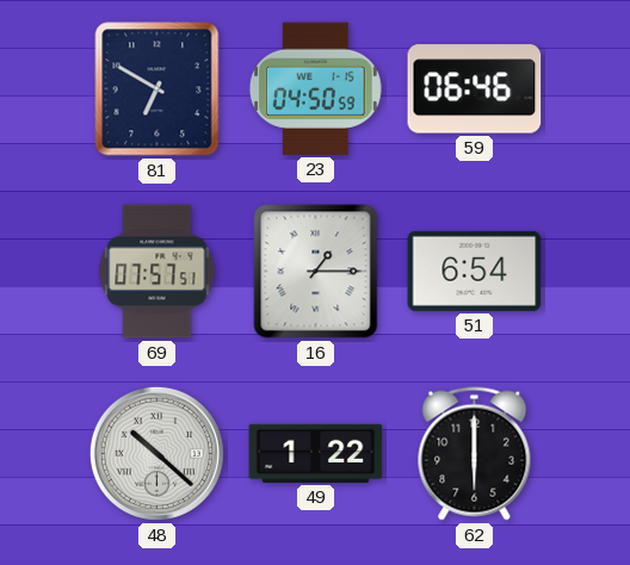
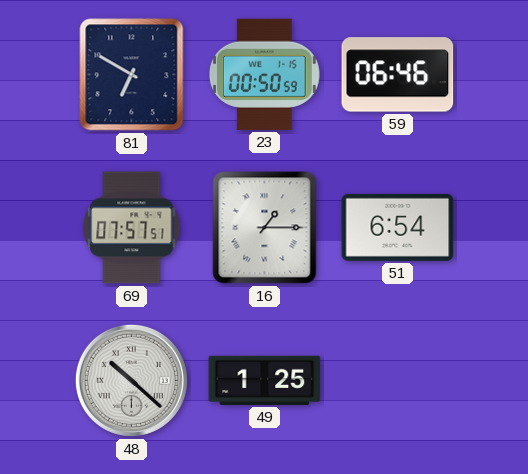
23: 04:50 -> 00:50
49: 1:22 -> 1:25
62: 6:00 -> none
